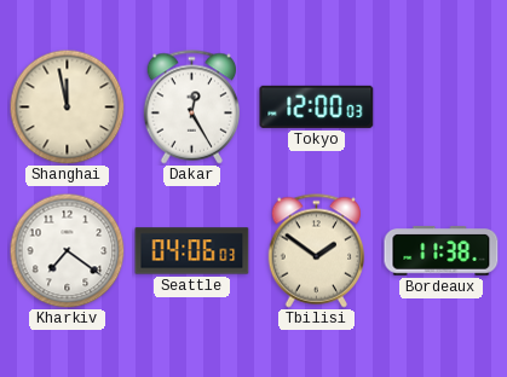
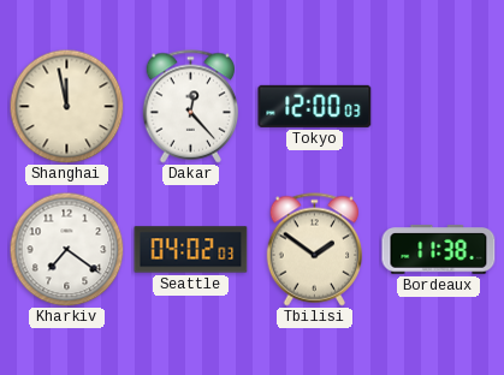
Dakar: 12:25 -> 12:23
Seattle: 04:06 -> 04:02
